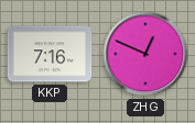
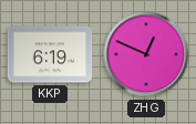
KKP: 7:16 -> 6:19
